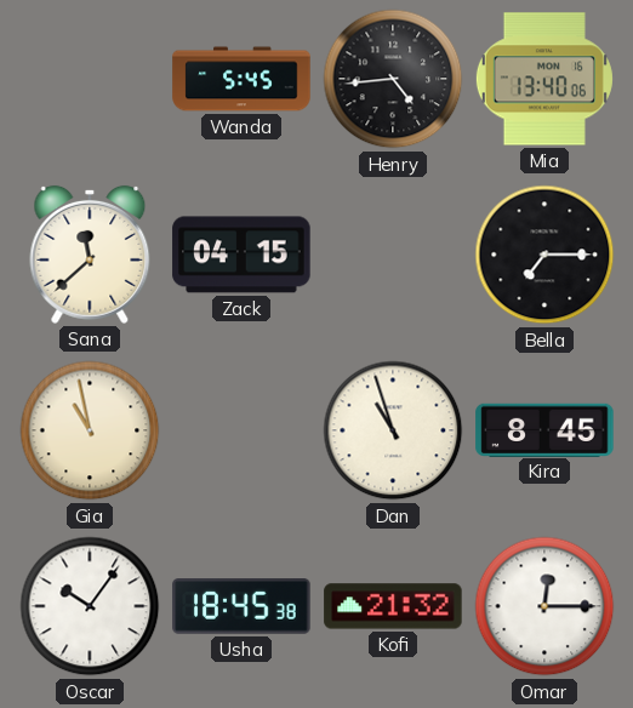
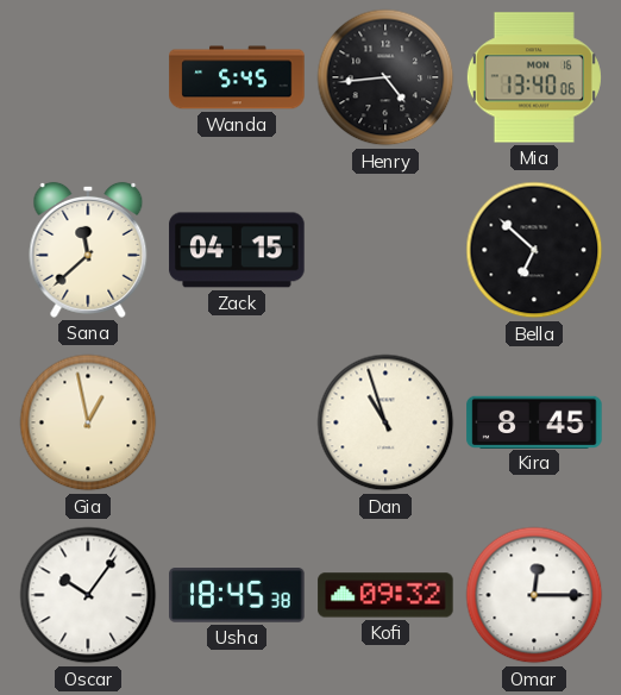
Bella: 7:15 -> 6:52
Gia: 10:58 -> 12:58
Kofi: 21:32 -> 09:32
